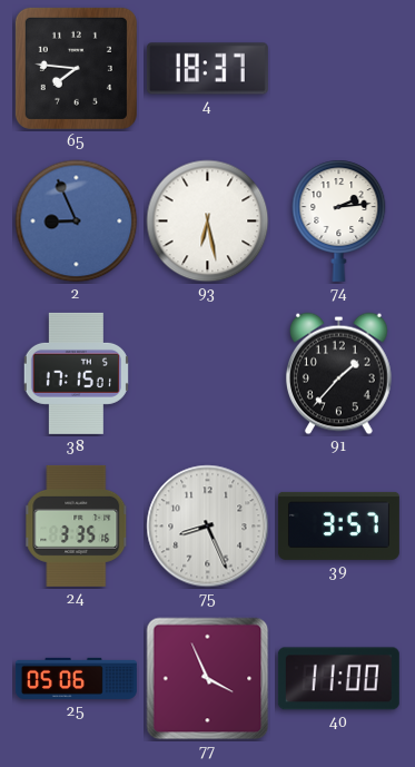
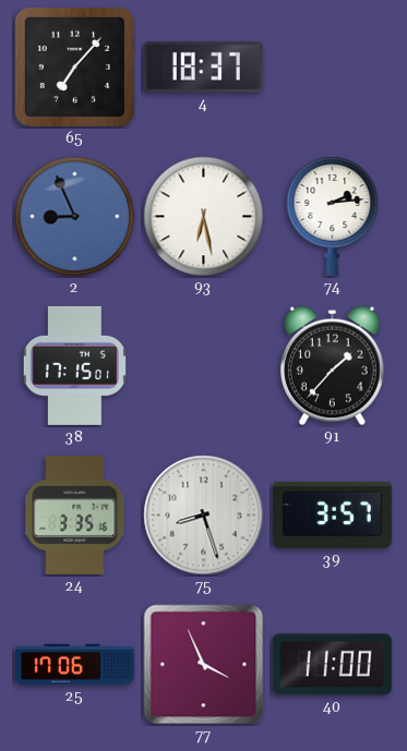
65: 7:46 -> 7:07
75: 8:26 -> 8:27
25: 05:06 -> 17:06
